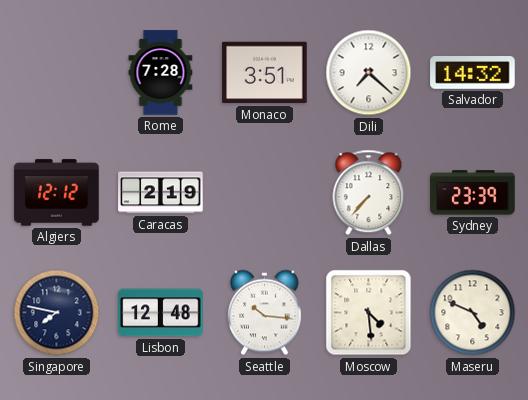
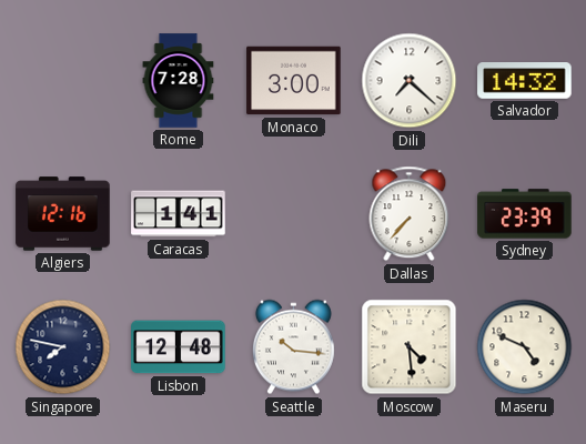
Monaco: 3:51 -> 3:00
Algiers: 12:12 -> 12:16
Caracas: 2:19 -> 1:41
